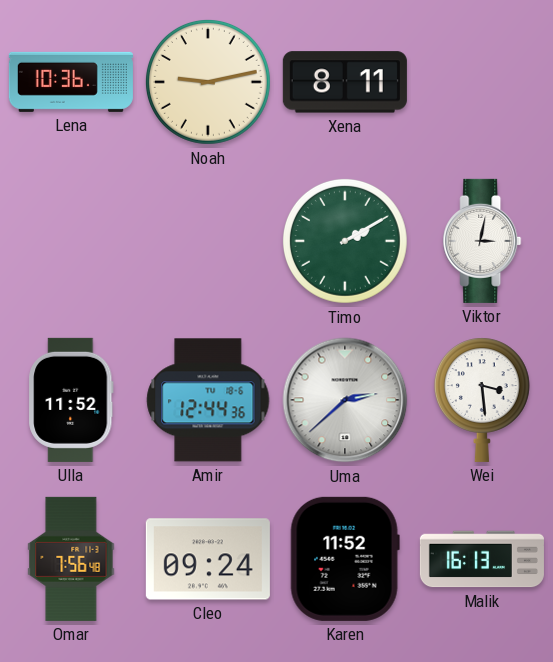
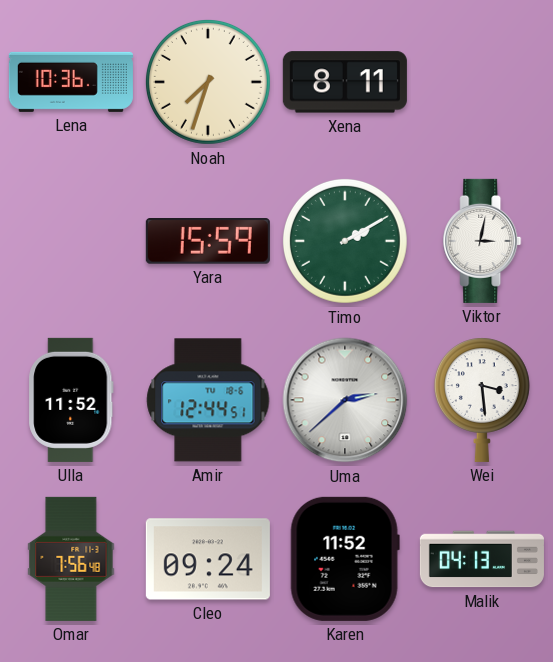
Noah: 9:13 -> 7:33
Yara: none -> 15:59
Amir: 12:44:36 -> 12:44:51
Malik: 16:13 -> 04:13
